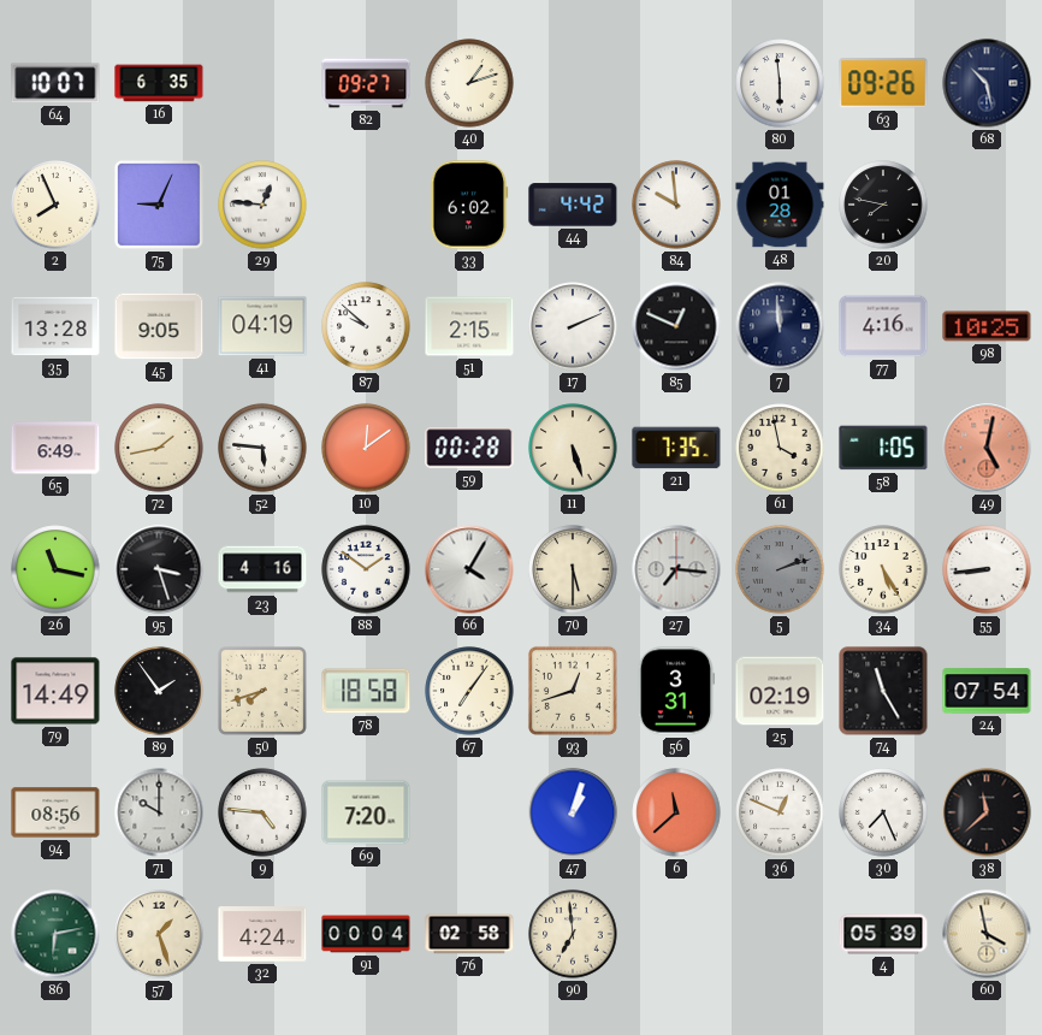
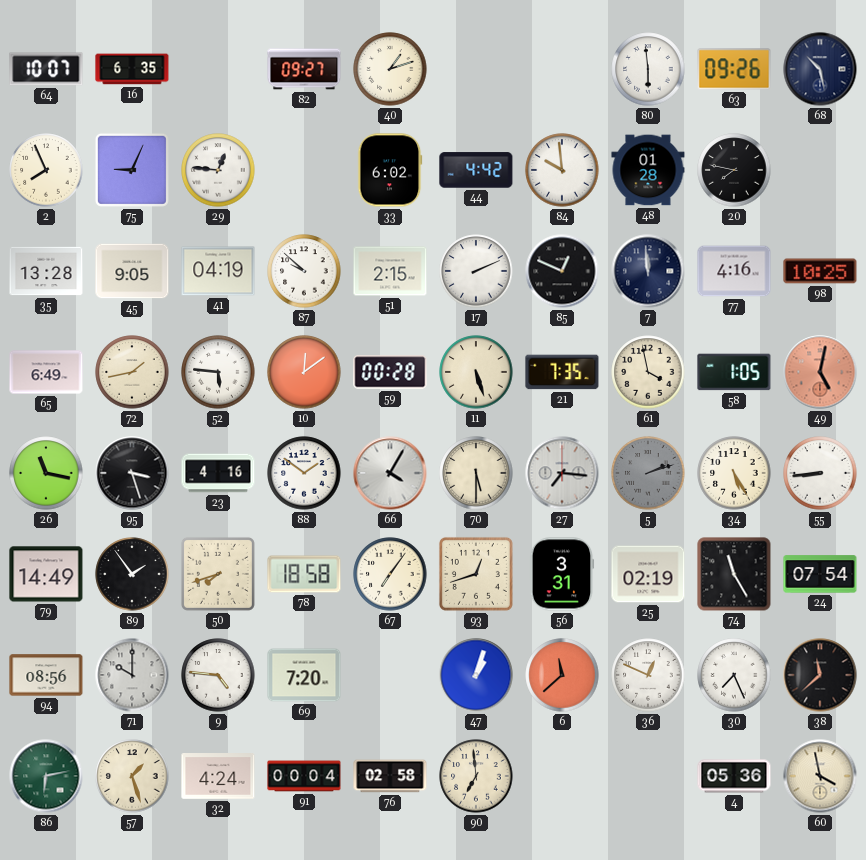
4: 05:39 -> 05:36
